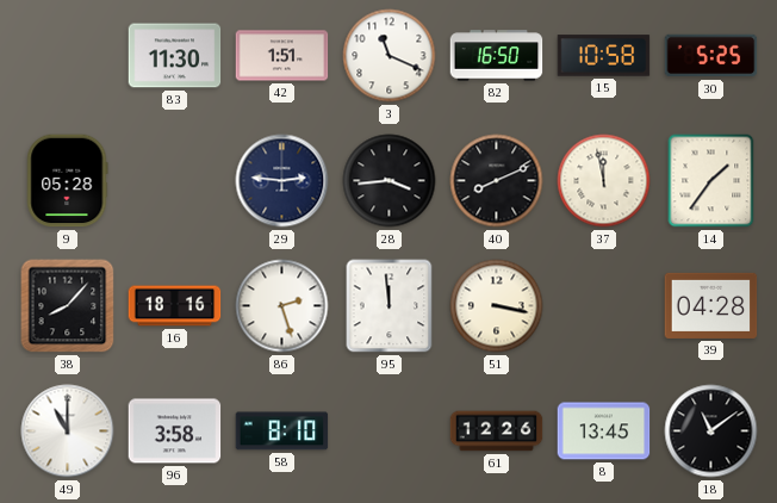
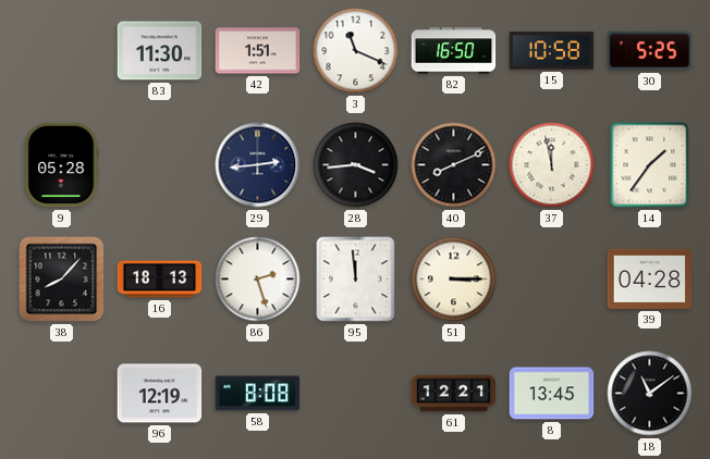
29: 2:46 -> 2:44
16: 18:16 -> 18:13
51: 3:17 -> 3:15
49: 11:00 -> none
96: 3:58 -> 12:19
58: 8:10 -> 8:08
61: 12:26 -> 12:21
